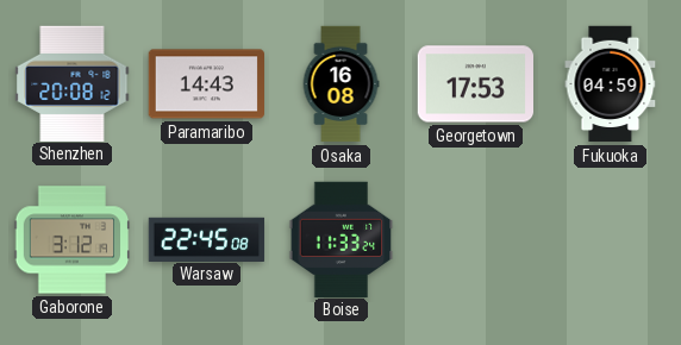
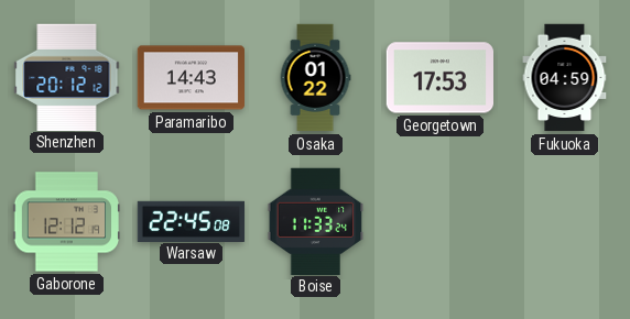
Shenzhen: 20:08 -> 20:12
Osaka: 16:08 -> 01:22
Gaborone: 3:12 -> 12:12
